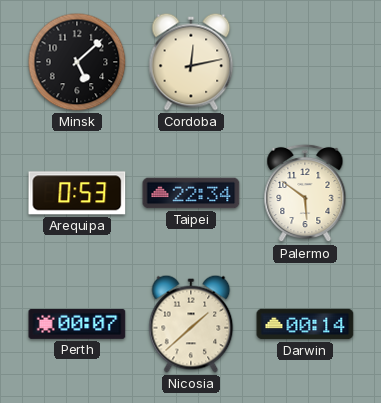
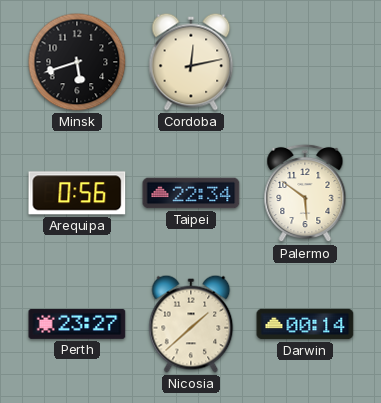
Minsk: 5:08 -> 5:42
Arequipa: 0:53 -> 0:56
Perth: 00:07 -> 23:27
